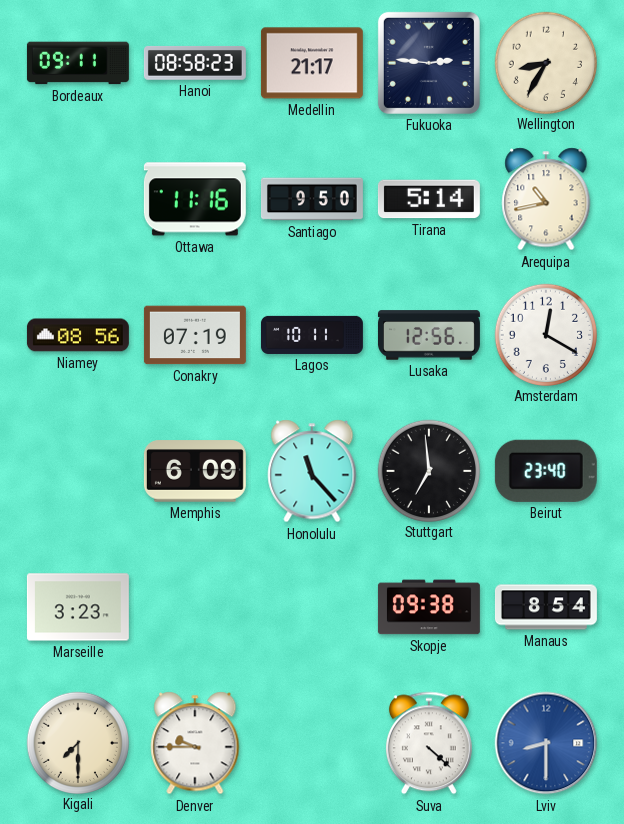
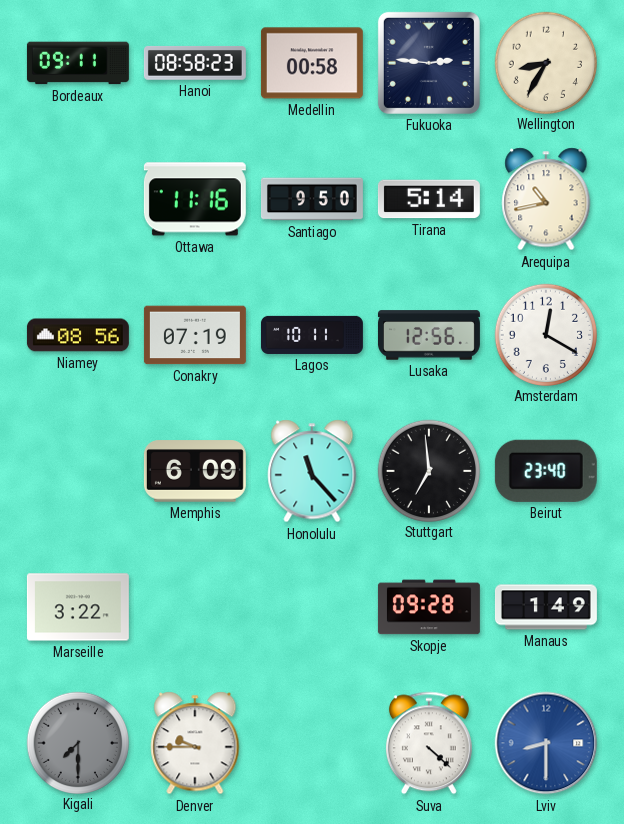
Medellin: 21:17 -> 00:58
Marseille: 3:23 -> 3:22
Skopje: 09:38 -> 09:28
Manaus: 8:54 -> 1:49
Kigali dial: cream -> grey
